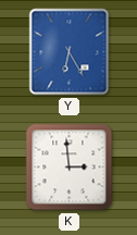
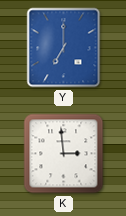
Y: 6:25 -> 7:00
